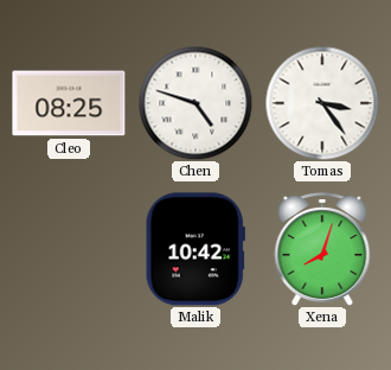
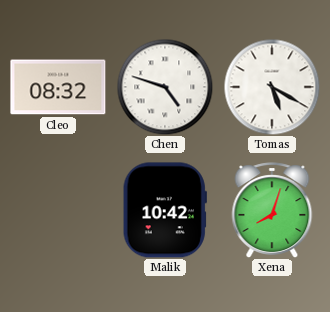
Cleo: 08:25 -> 08:32
Tomas: 3:24 -> 5:20
